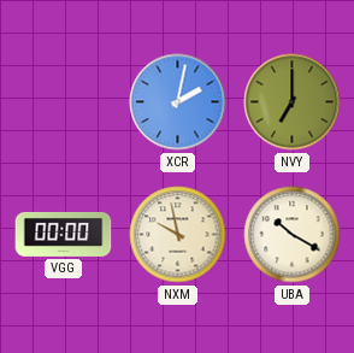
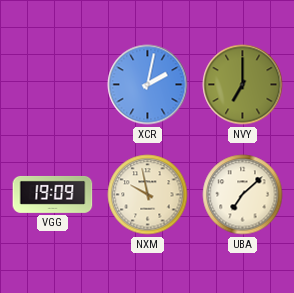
VGG: 00:00 -> 19:09
UBA: 10:20 -> 7:08
